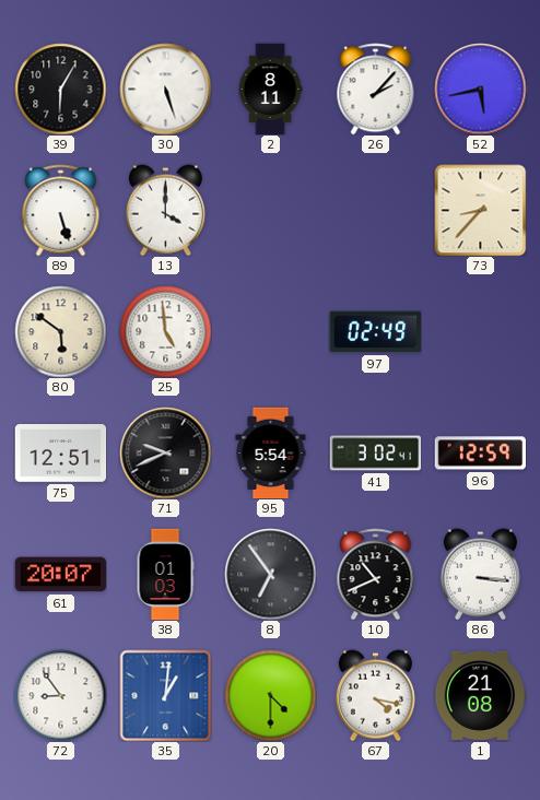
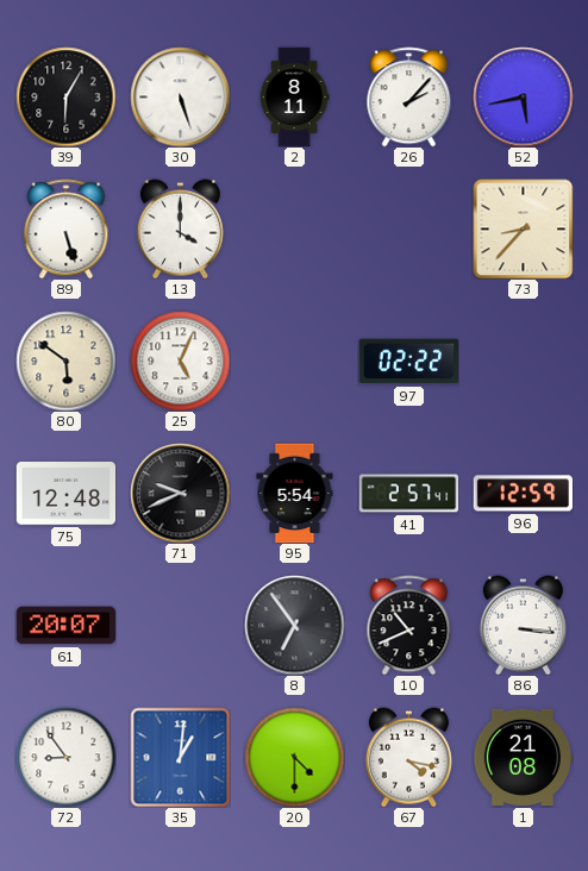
25: 4:59 -> 5:04
97: 02:49 -> 02:22
75: 12:51 -> 12:48
41: 3:02 -> 2:57
38: 01:03 -> none
